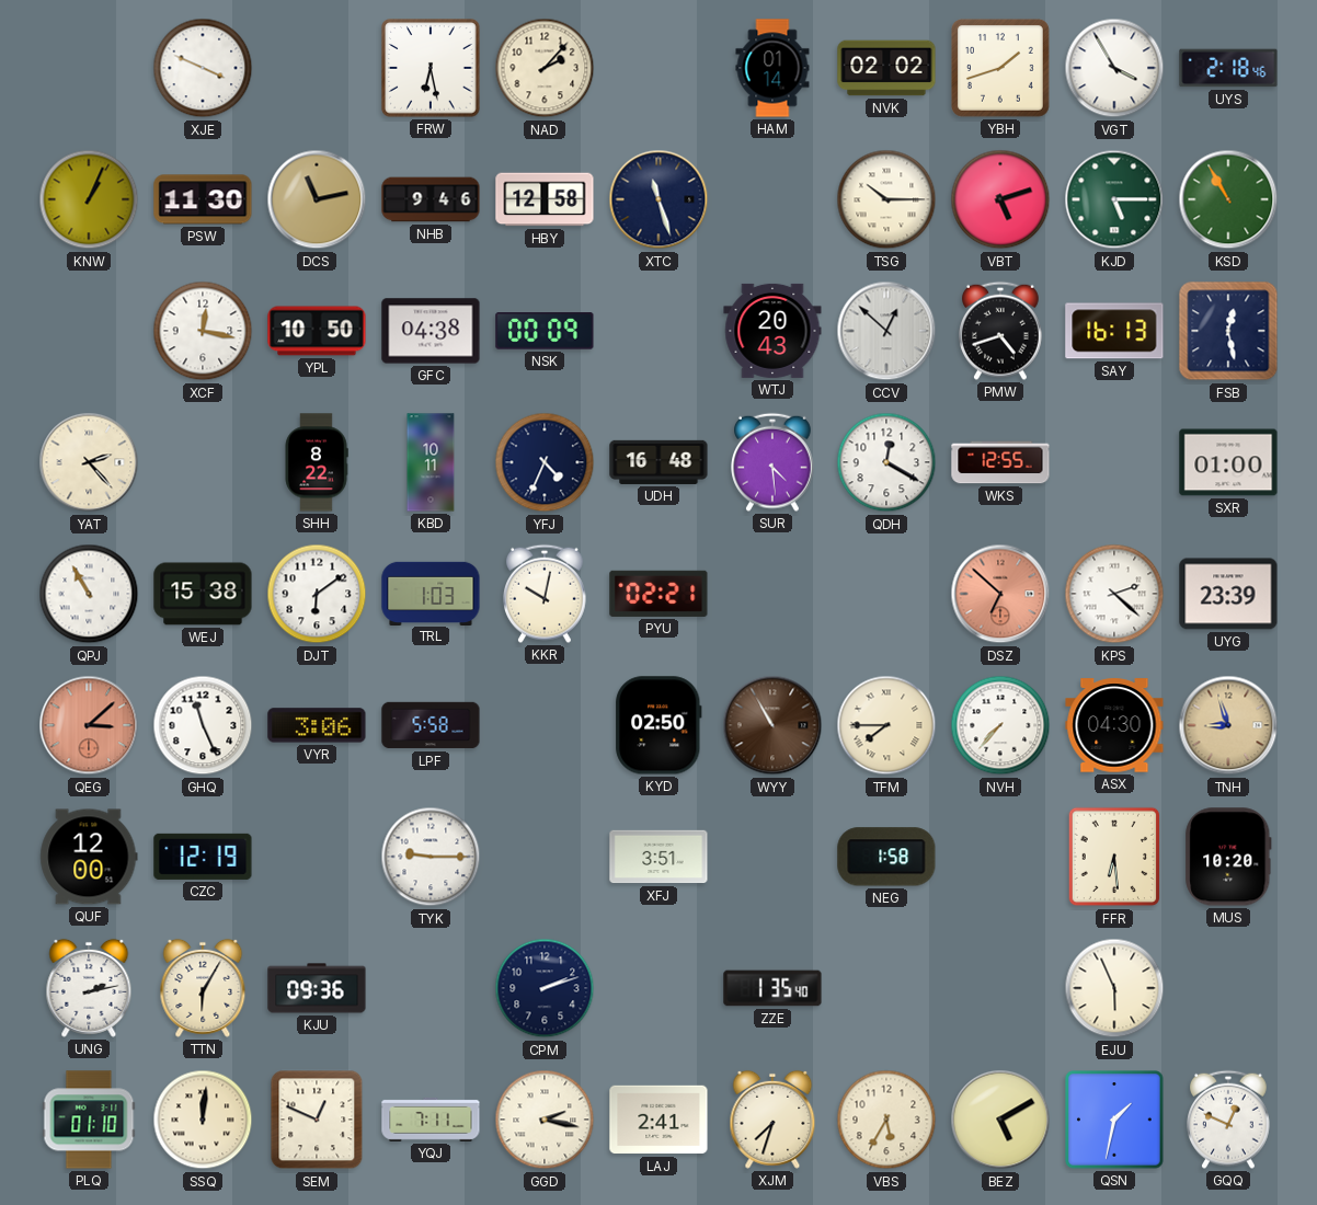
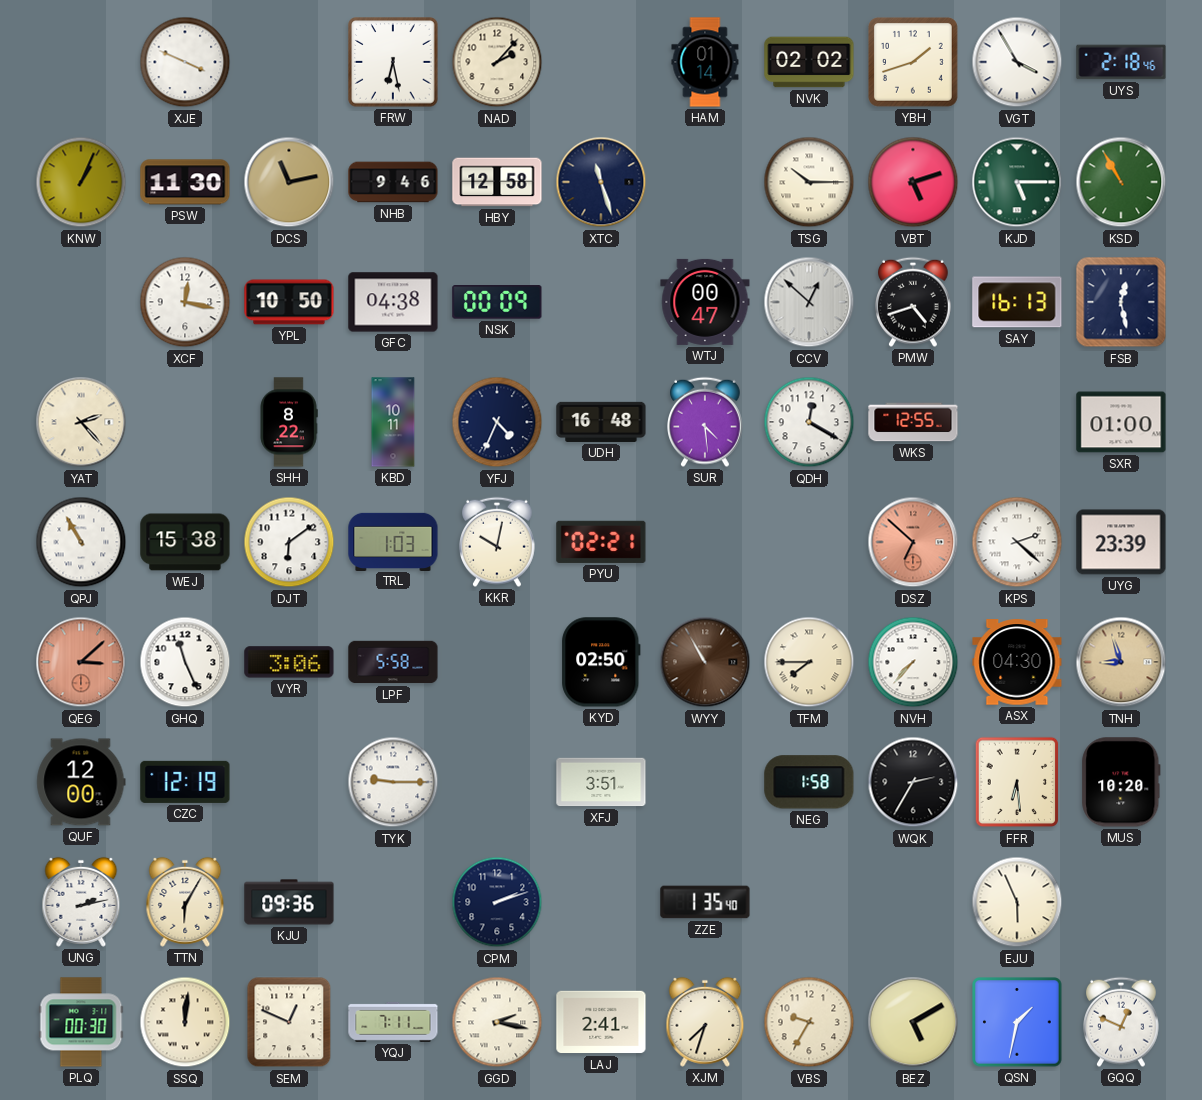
WTJ: 20:43 -> 00:47
WQK: none -> 2:35
PLQ: 01:10 -> 00:30
VBS: 5:35 -> 9:35
